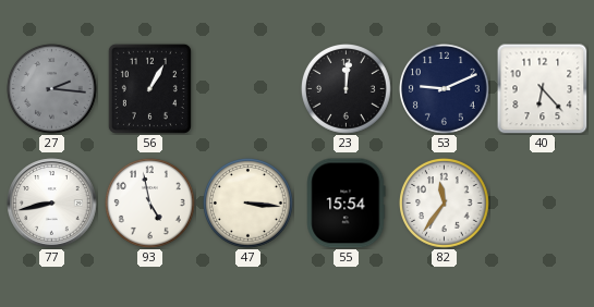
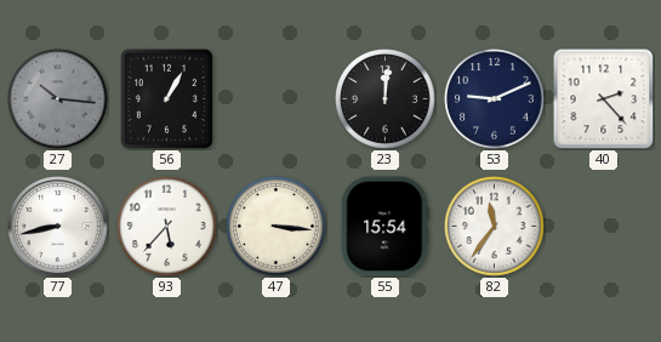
27: 2:16 -> 10:16
40: 6:23 -> 2:23
93: 4:58 -> 5:37
